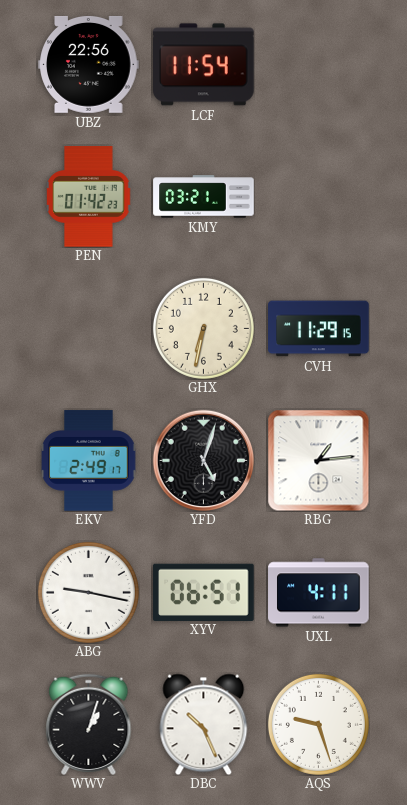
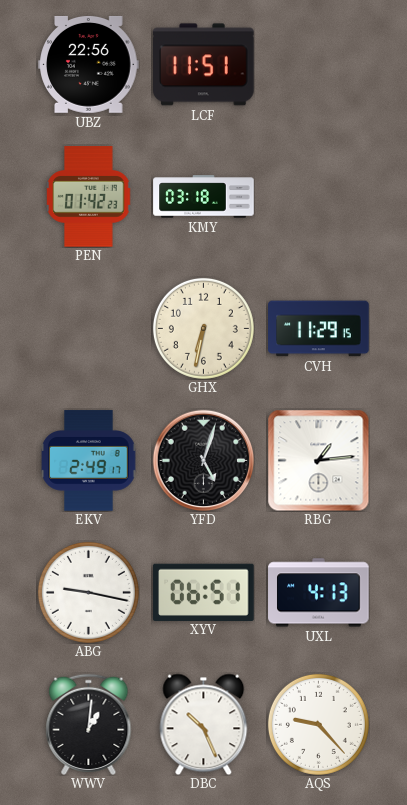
LCF: 11:54 -> 11:51
KMY: 03:21 -> 03:18
UXL: 4:11 -> 4:13
WWV: 1:03 -> 1:01
AQS: 9:27 -> 9:23
